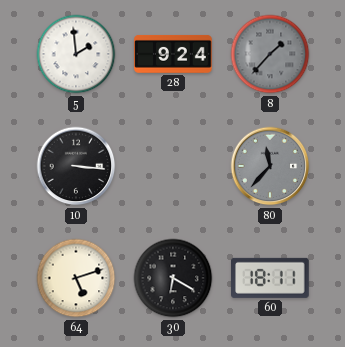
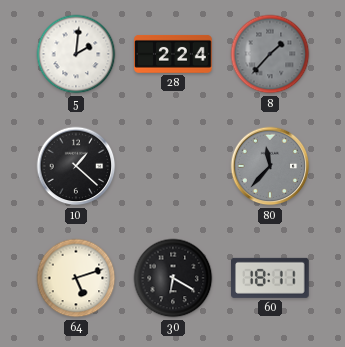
5: 1:59 -> 2:01
28: 9:24 -> 2:24
10: 3:16 -> 1:22
